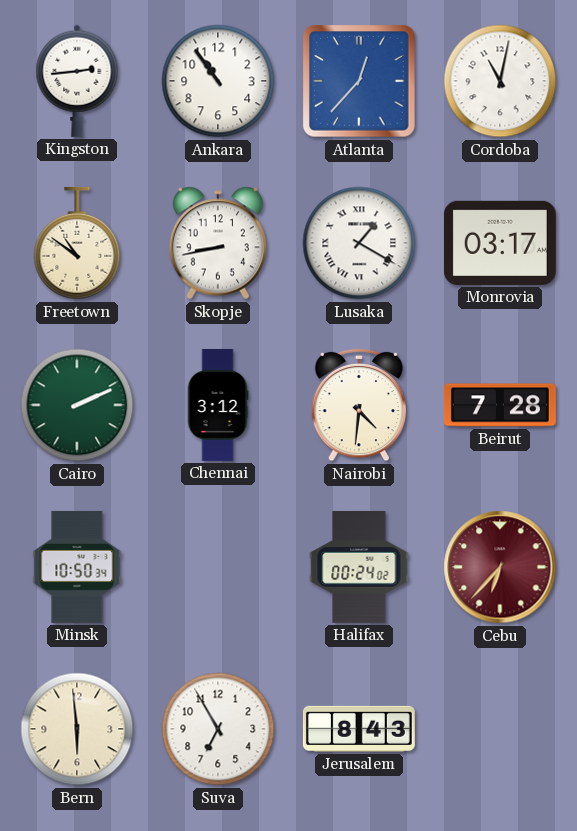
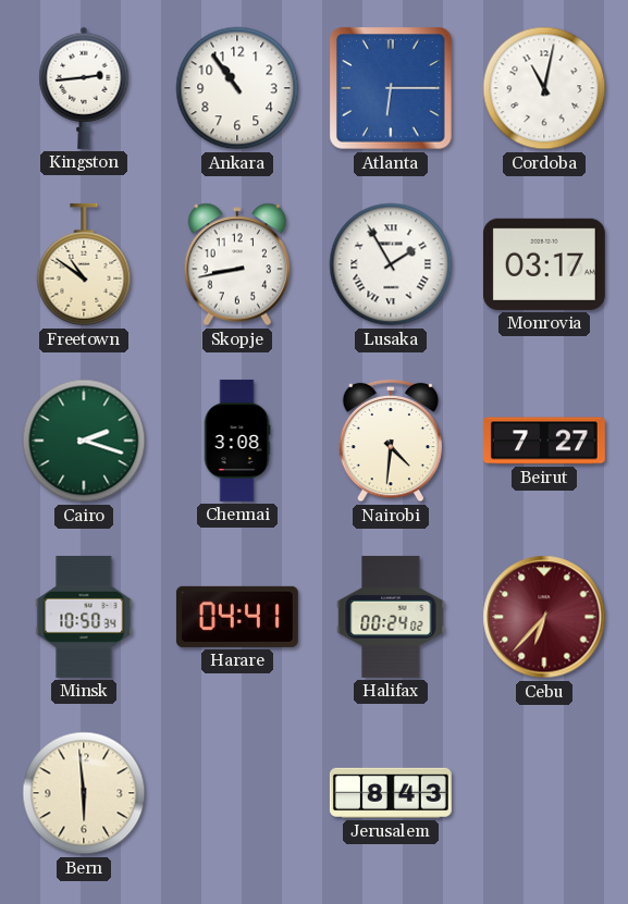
Atlanta: 12:37 -> 6:15
Lusaka: 1:20 -> 1:55
Cairo: 2:11 -> 2:18
Chennai: 3:12 -> 3:08
Beirut: 7:28 -> 7:27
Harare: none -> 04:41
Suva: 6:55 -> none
